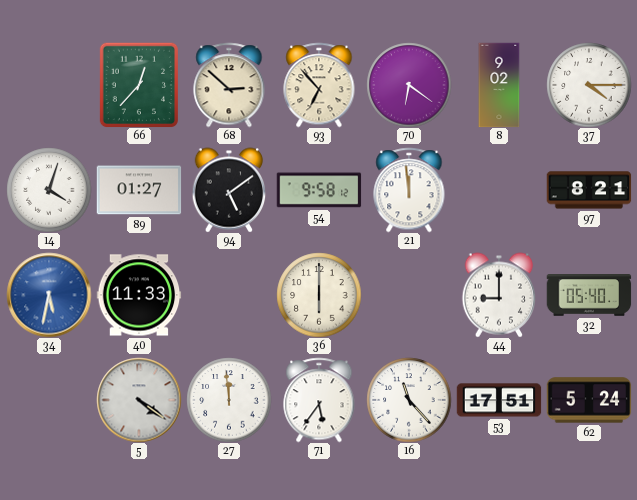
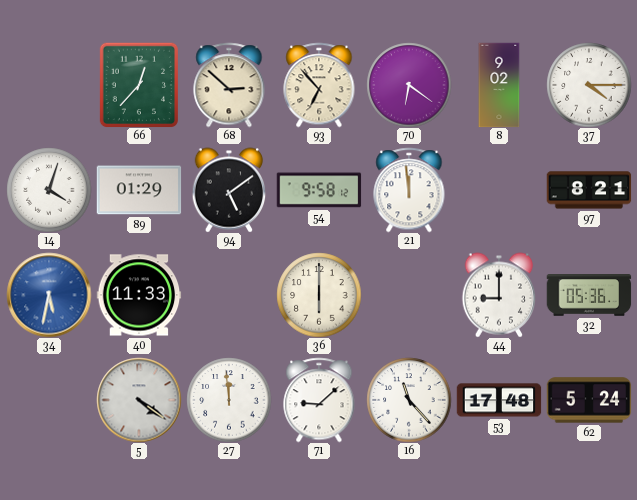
89: 01:27 -> 01:29
32: 05:40 -> 05:36
71: 5:36 -> 9:08
53: 17:51 -> 17:48
